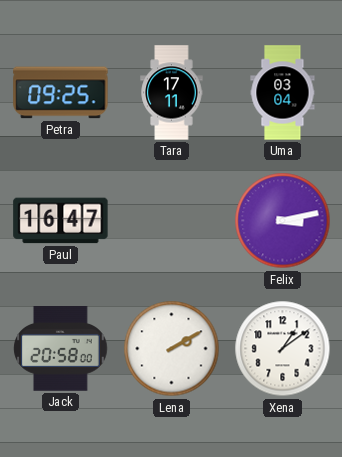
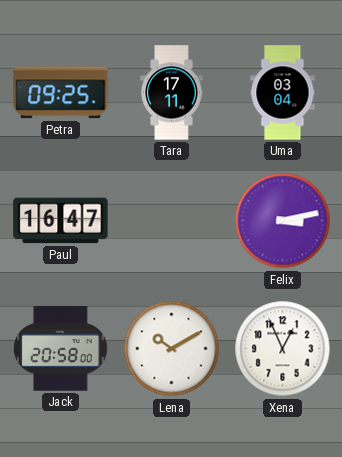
Lena: 2:10 -> 10:10
Xena: 1:09 -> 12:56
